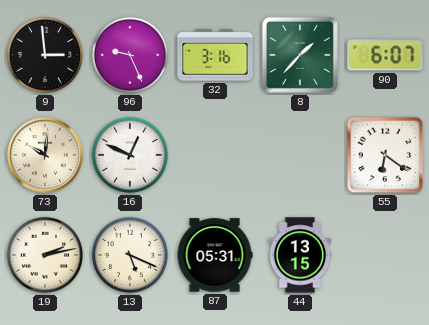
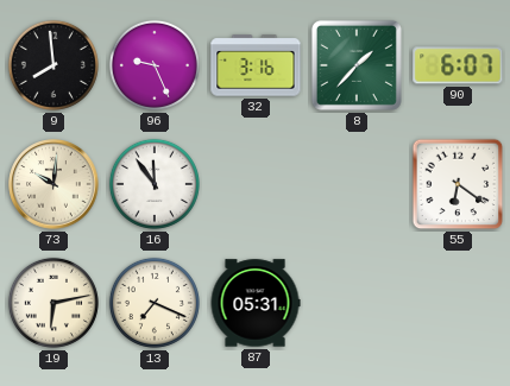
9: 2:59 -> 7:59
16: 12:49 -> 11:54
19: 2:13 -> 6:13
13: 5:19 -> 7:19
44: 13:15 -> none
